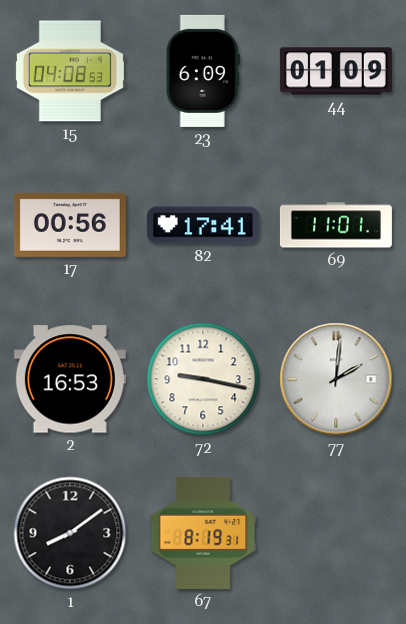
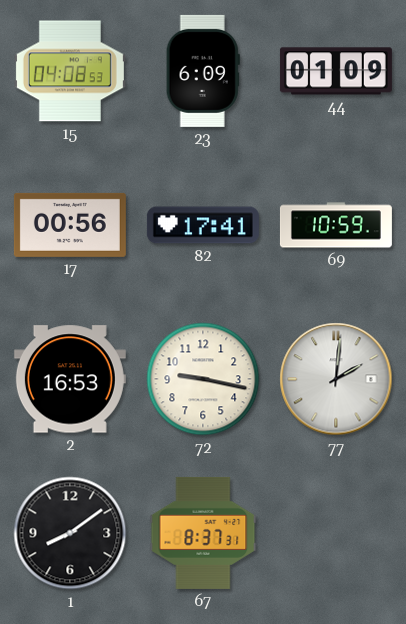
69: 11:01 -> 10:59
67: 8:19 -> 8:37
